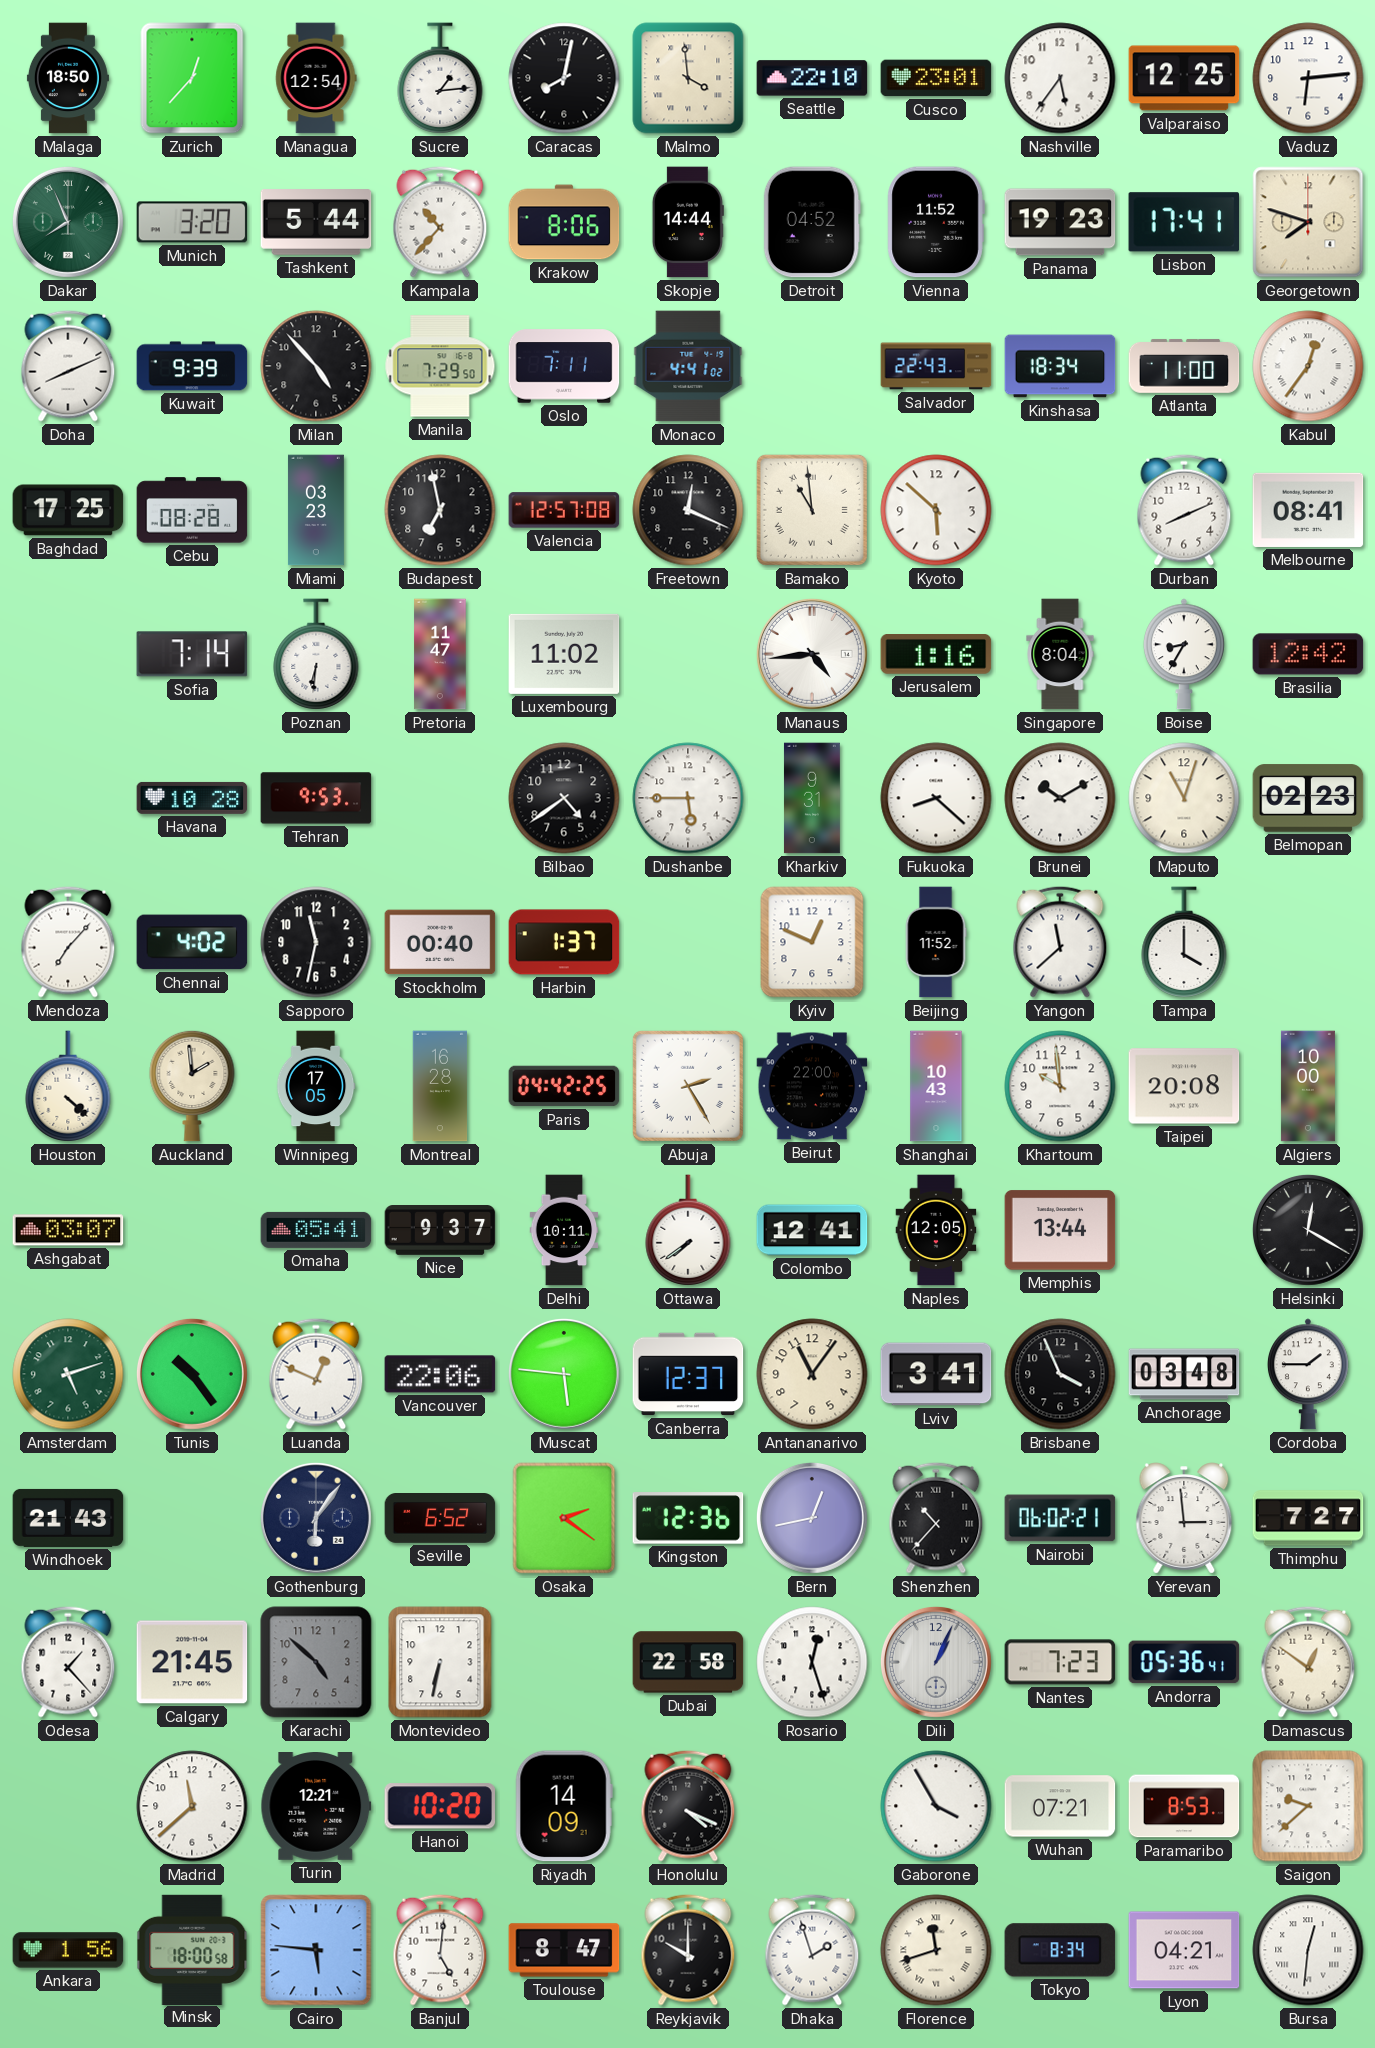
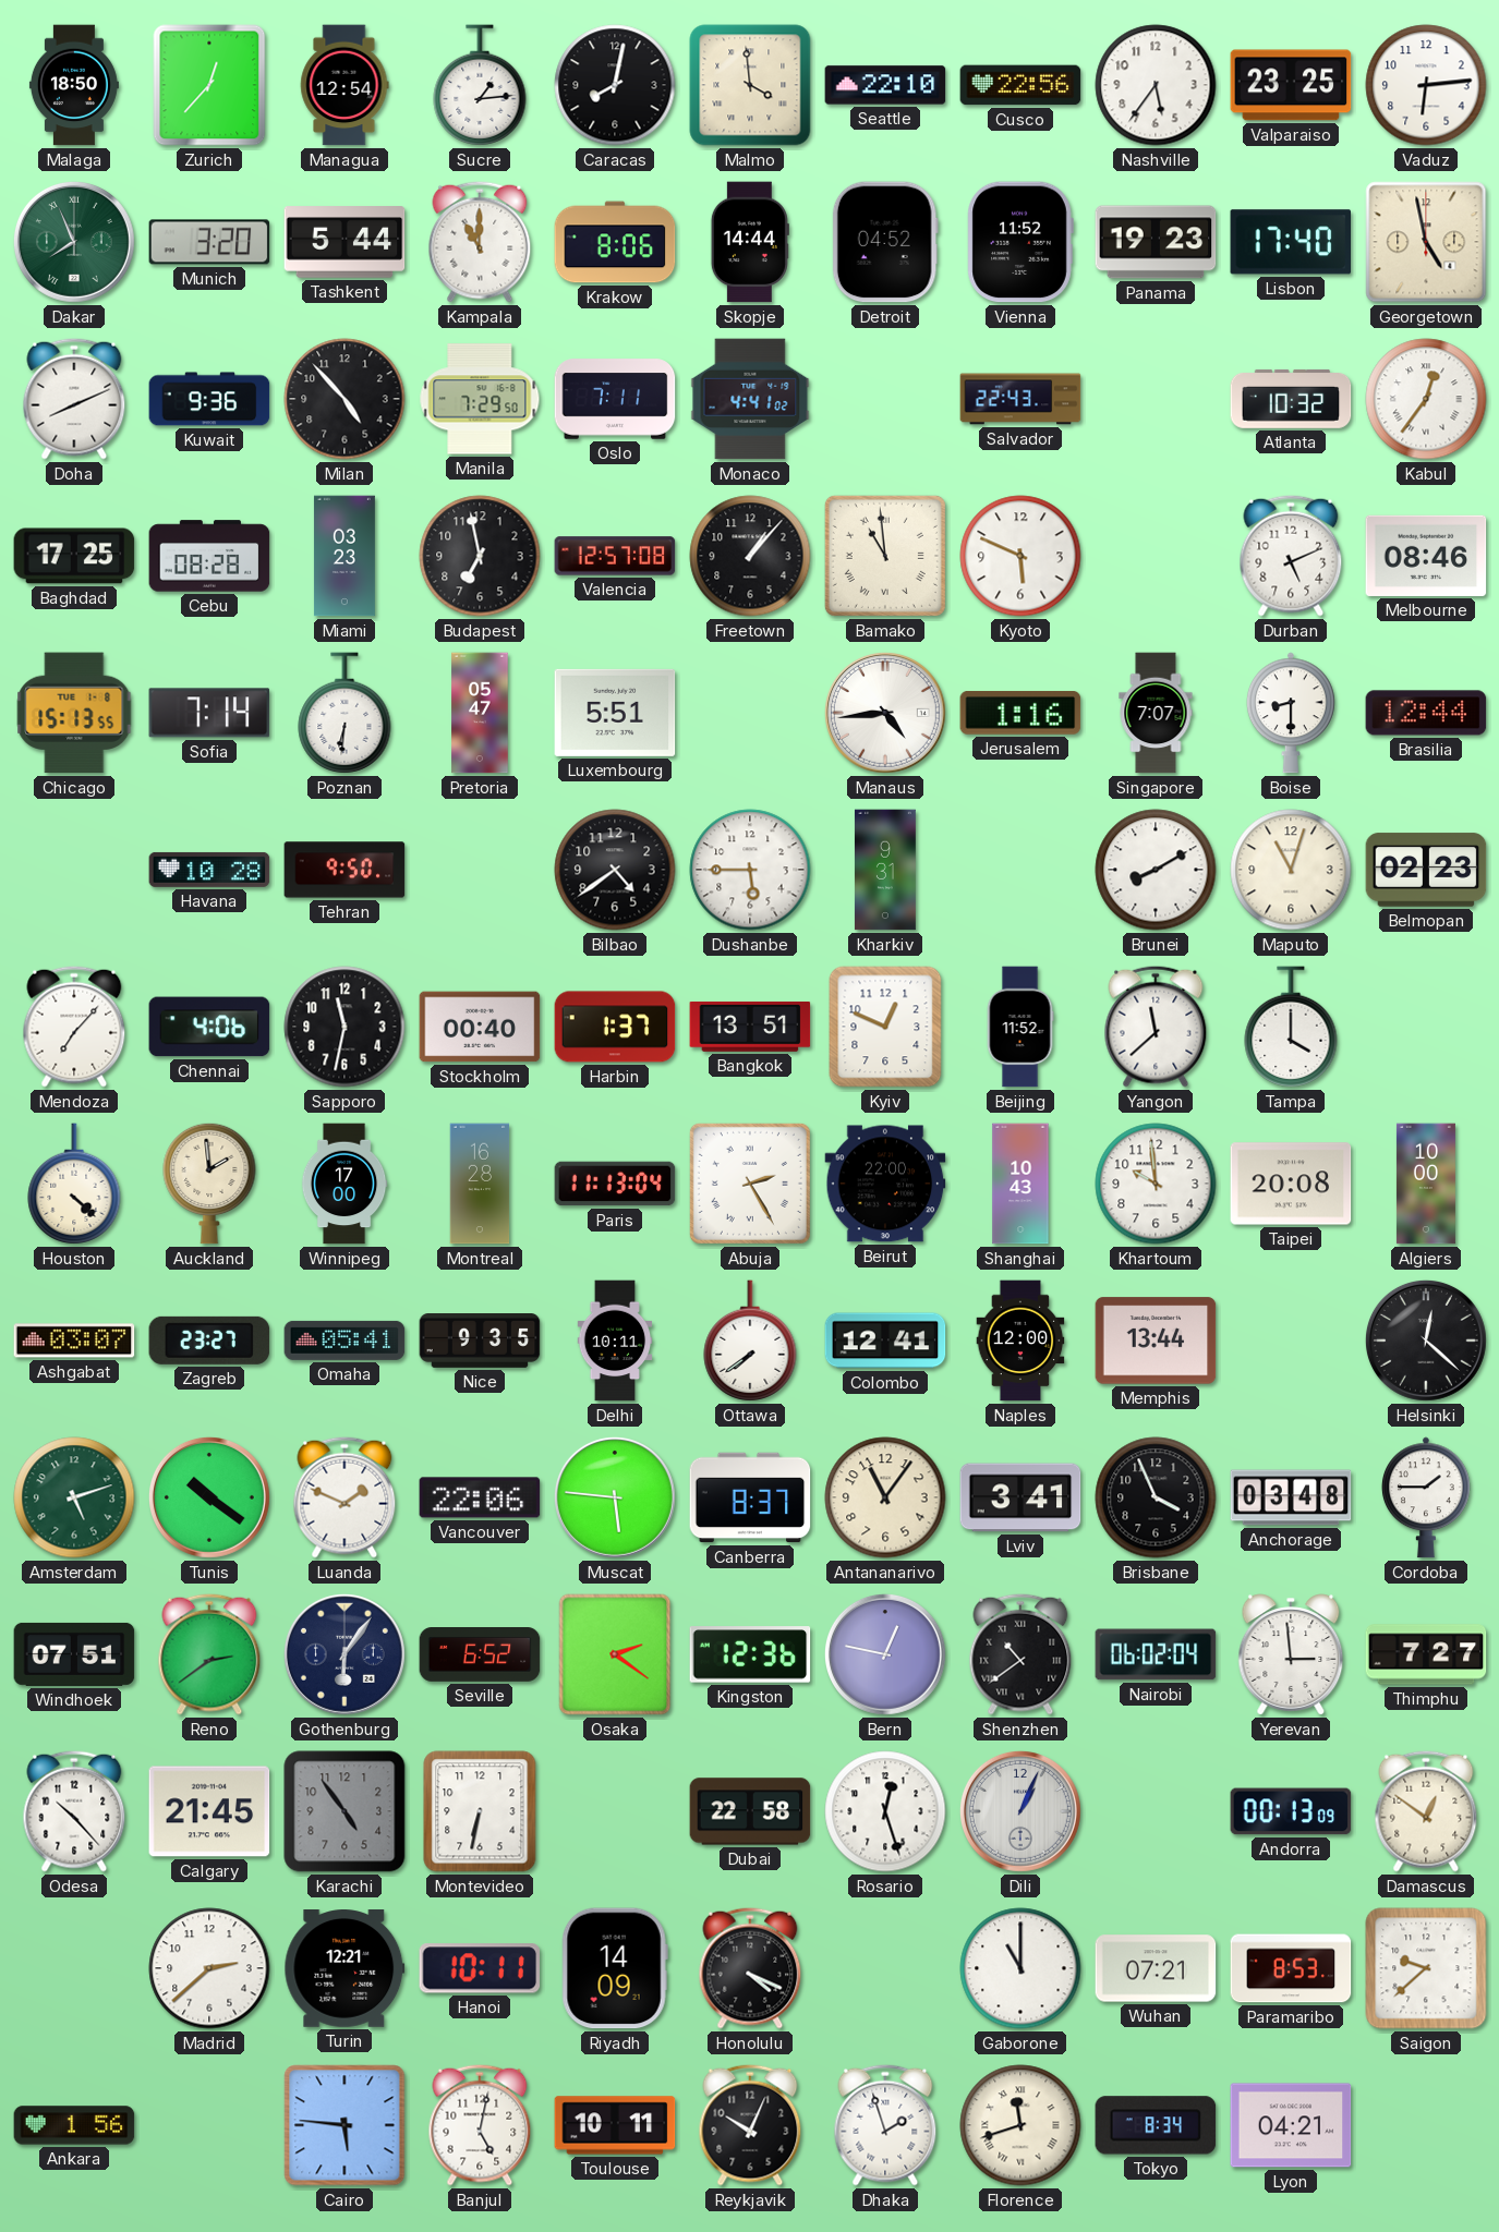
Cusco: 23:01 -> 22:56
Valparaiso: 12:25 -> 23:25
Kampala: 10:37 -> 11:00
Lisbon: 17:41 -> 17:40
Georgetown: 7:48 -> 4:58
Kuwait: 9:39 -> 9:36
Kinshasa: 18:34 -> none
Atlanta: 11:00 -> 10:32
Freetown: 12:19 -> 1:07
Kyoto: 5:52 -> 5:49
Durban: 8:11 -> 5:11
Melbourne: 08:41 -> 08:46
Chicago: none -> 15:13
Pretoria: 11:47 -> 05:47
Luxembourg: 11:02 -> 5:51
Singapore: 8:04 -> 7:07
Boise: 8:35 -> 8:30
Brasilia: 12:42 -> 12:44
Tehran: 9:53 -> 9:50
Fukuoka: 8:22 -> none
Brunei: 10:10 -> 8:10
Chennai: 4:02 -> 4:06
Bangkok: none -> 13:51
Winnipeg: 17:05 -> 17:00
Paris: 04:42 -> 11:13
Zagreb: none -> 23:27
Nice: 9:37 -> 9:35
Naples: 12:05 -> 12:00
Helsinki: 12:20 -> 12:22
Tunis: 10:24 -> 10:21
Luanda: 12:49 -> 1:49
Canberra: 12:37 -> 8:37
Windhoek: 21:43 -> 07:51
Reno: none -> 2:39
Bern: 12:43 -> 12:47
Shenzhen: 10:37 -> 10:39
Nairobi: 06:02:21 -> 06:02:04
Odesa: 1:23 -> 10:23
Karachi: 4:52 -> 4:54
Nantes: 7:23 -> none
Andorra: 05:36 -> 00:13
Madrid: 11:38 -> 2:38
Hanoi: 10:20 -> 10:11
Gaborone: 3:55 -> 11:00
Minsk: 18:00 -> none
Banjul: 5:01 -> 5:02
Toulouse: 8:47 -> 10:11
Reykjavik: 10:00 -> 10:04
Bursa: 12:31 -> none
